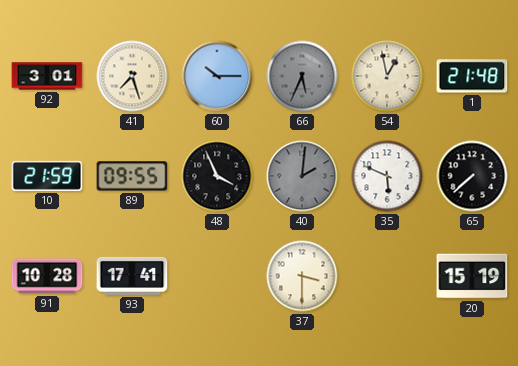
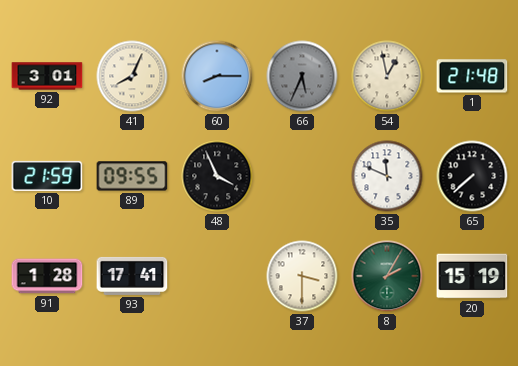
41: 7:27 -> 8:04
60: 10:15 -> 8:15
40: 2:01 -> none
35: 5:49 -> 11:49
91: 10:28 -> 1:28
8: none -> 2:05
